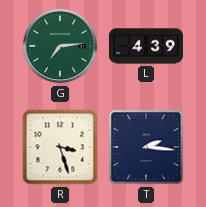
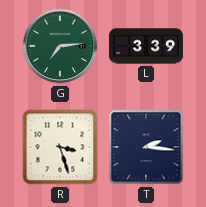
L: 4:39 -> 3:39
